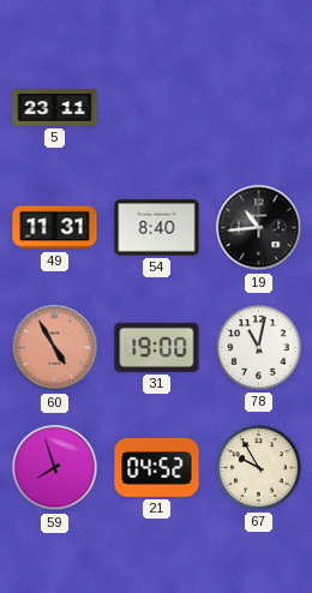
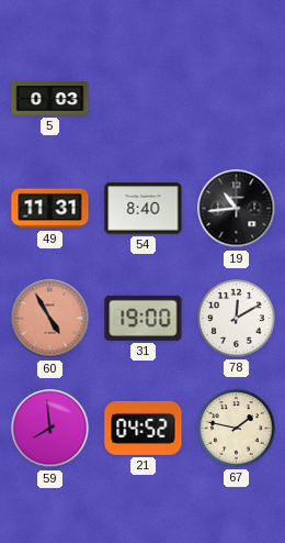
5: 23:11 -> 0:03
78: 11:02 -> 12:10
59: 7:57 -> 7:59
67: 9:55 -> 1:47
